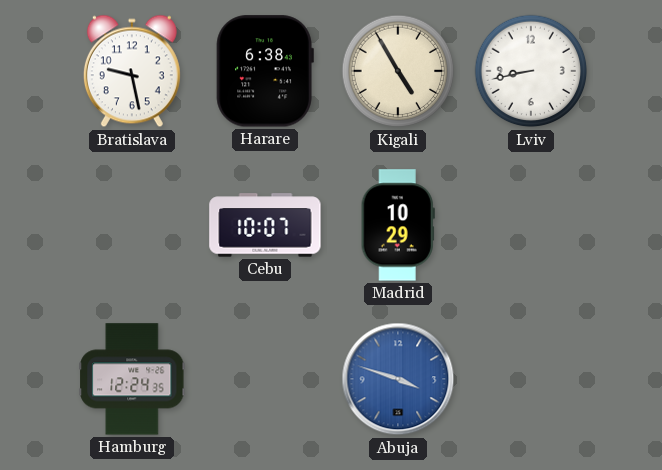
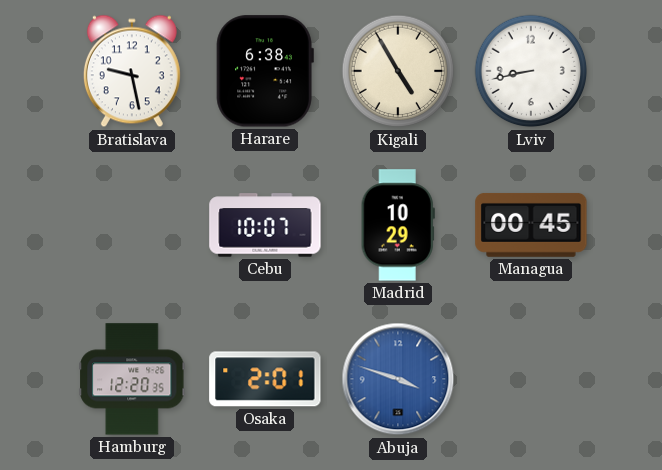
Managua: none -> 00:45
Hamburg: 12:24 -> 12:20
Osaka: none -> 2:01
